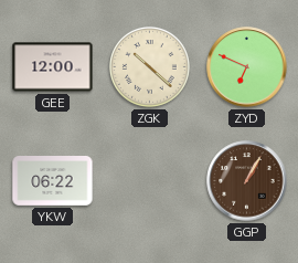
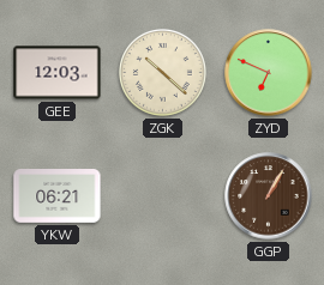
GEE: 12:00 -> 12:03
YKW: 06:22 -> 06:21
